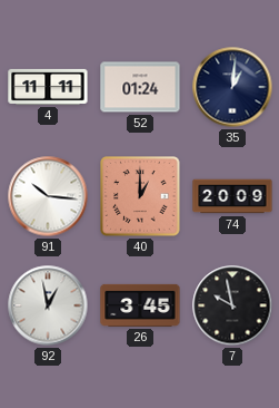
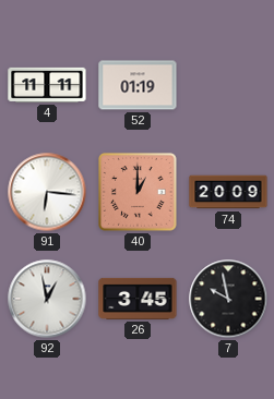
52: 01:24 -> 01:19
35: 1:01 -> none
91: 10:16 -> 6:16
